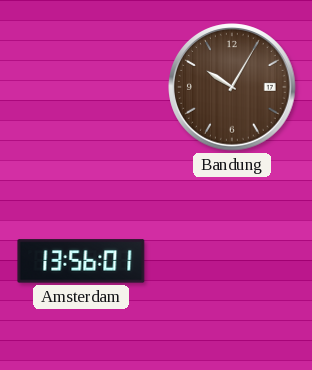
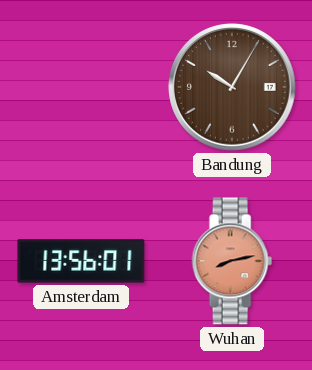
Wuhan: none -> 8:13
